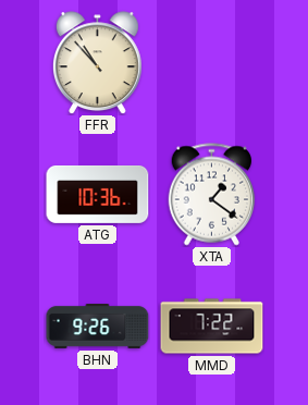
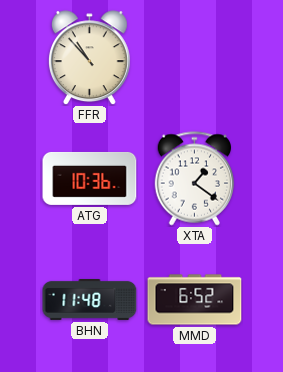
BHN: 9:26 -> 11:48
MMD: 7:22 -> 6:52
